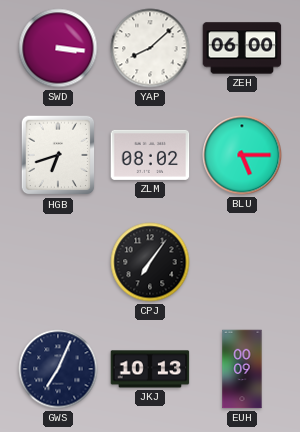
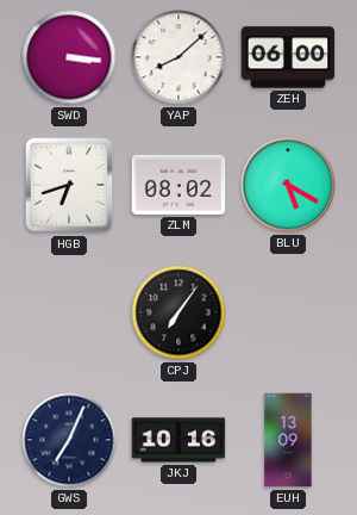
BLU: 5:15 -> 5:20
JKJ: 10:13 -> 10:16
EUH: 00:09 -> 13:09
